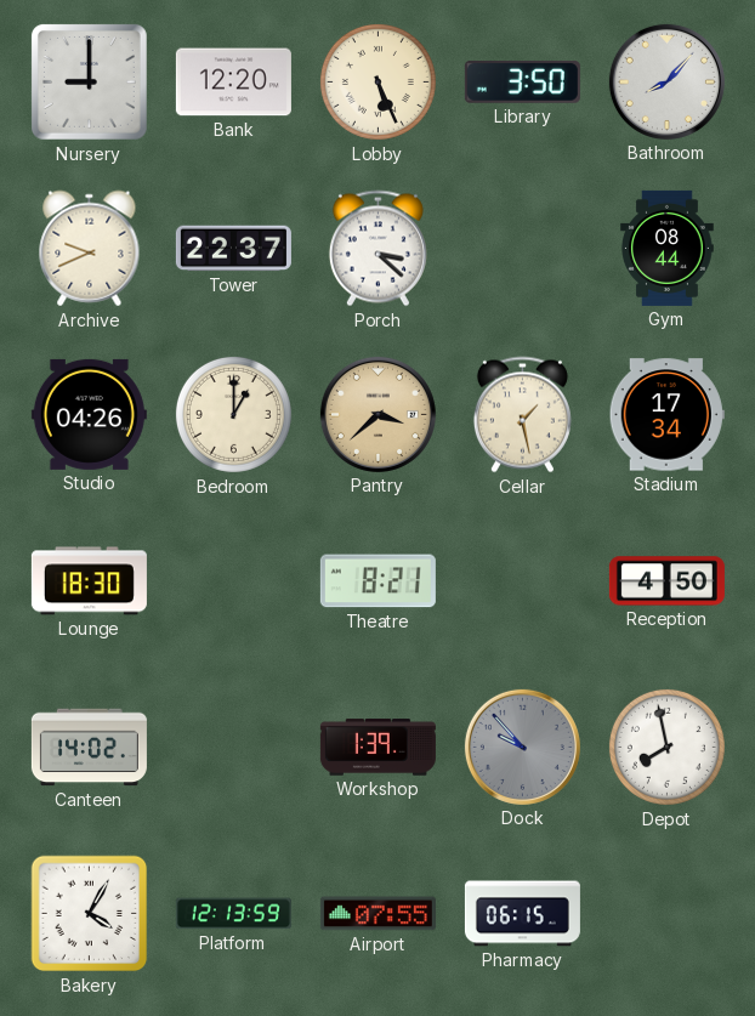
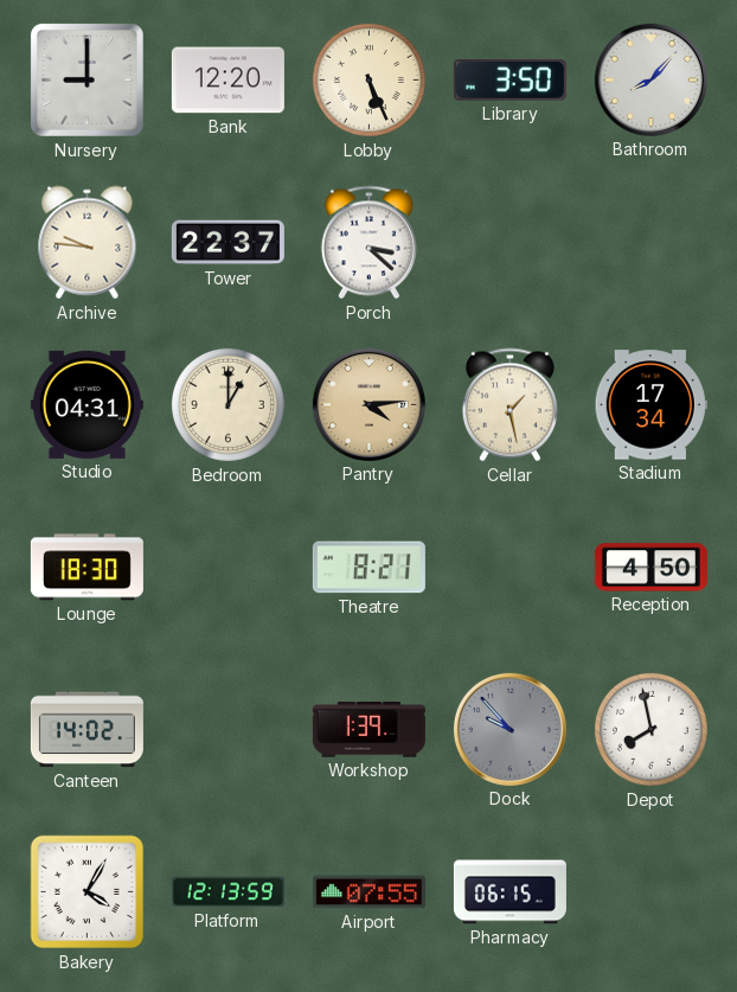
Archive: 9:41 -> 9:46
Gym: 08:44 -> none
Studio: 04:26 -> 04:31
Pantry: 3:38 -> 4:14
